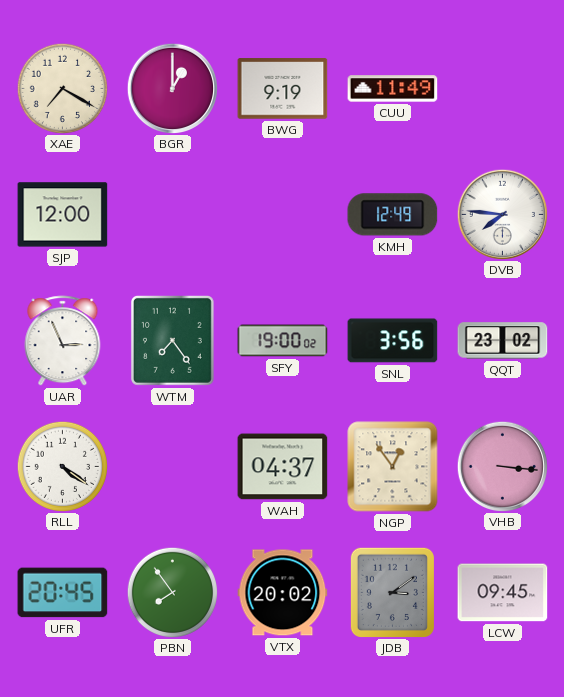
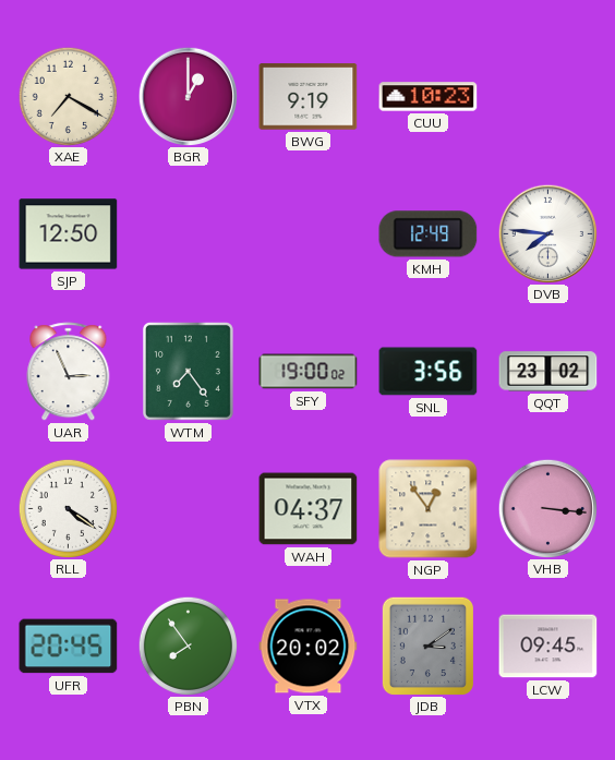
CUU: 11:49 -> 10:23
SJP: 12:00 -> 12:50
